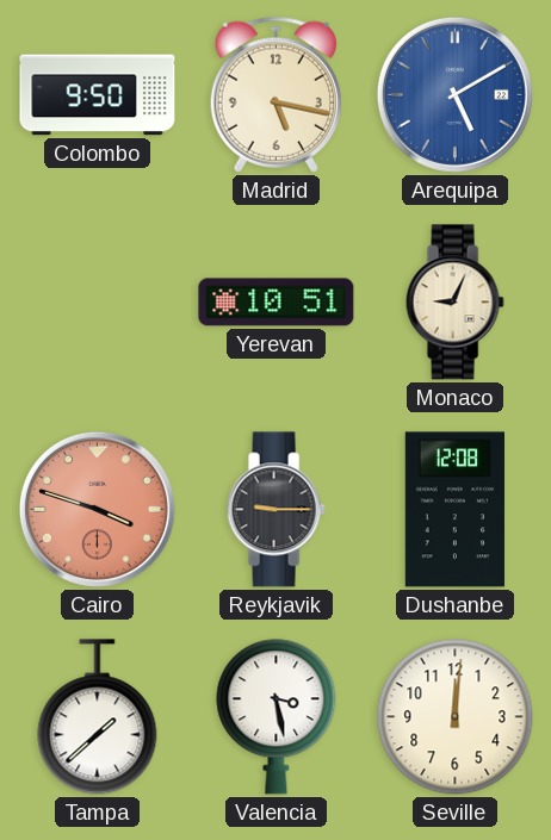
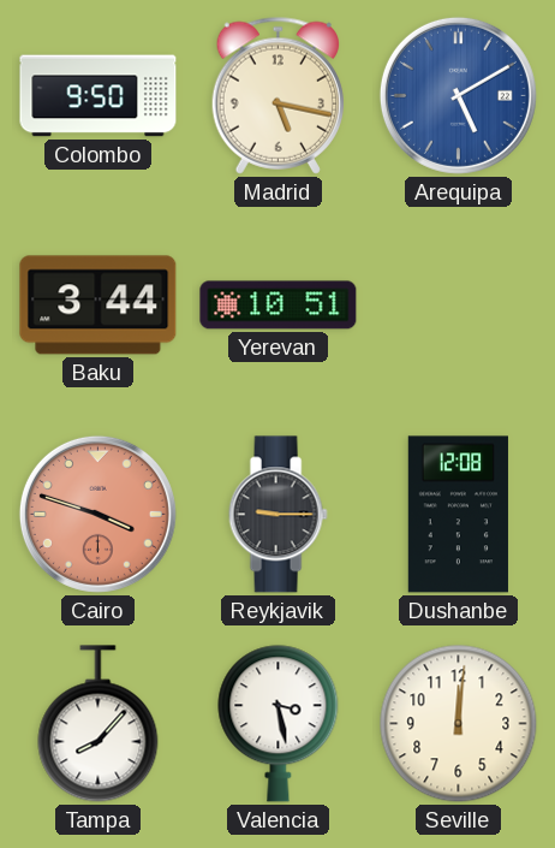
Baku: none -> 3:44
Monaco: 9:04 -> none
Tampa: 1:38 -> 8:07
